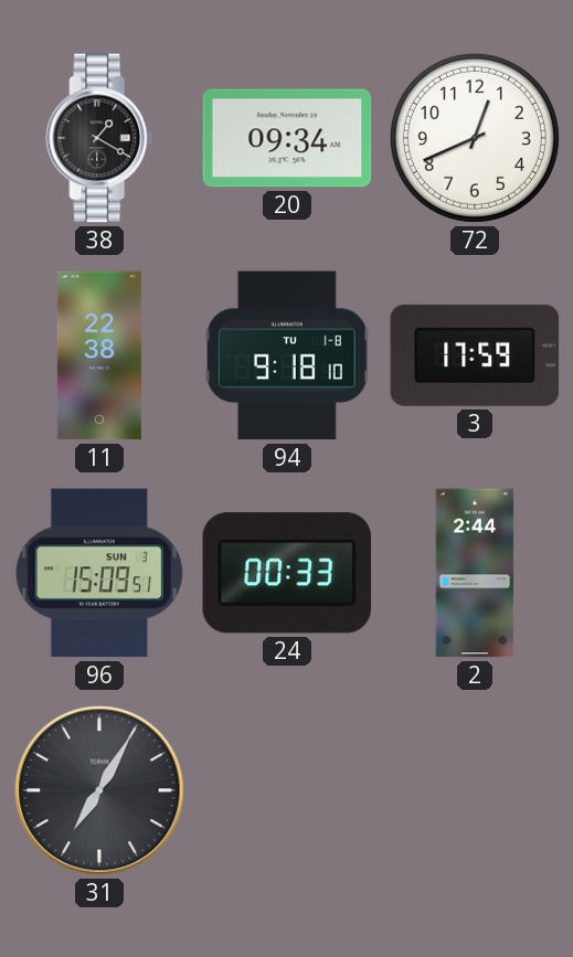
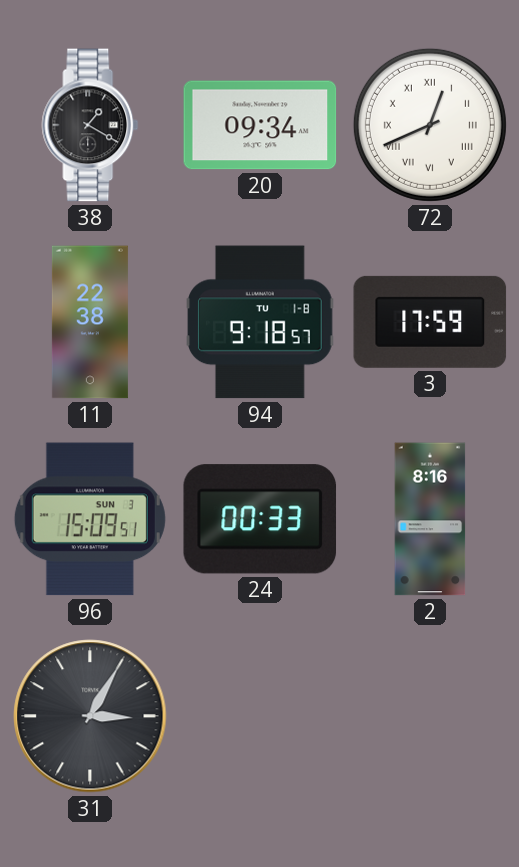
72 numerals: Arabic -> Roman
94: 9:18:10 -> 9:18:57
2: 2:44 -> 8:16
31: 7:05 -> 3:05
